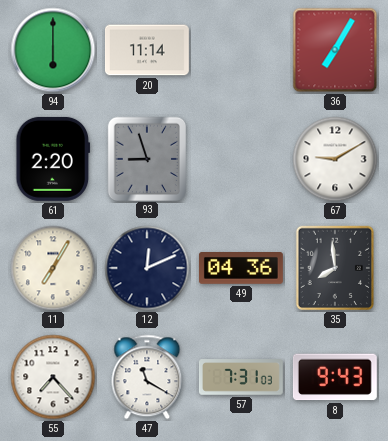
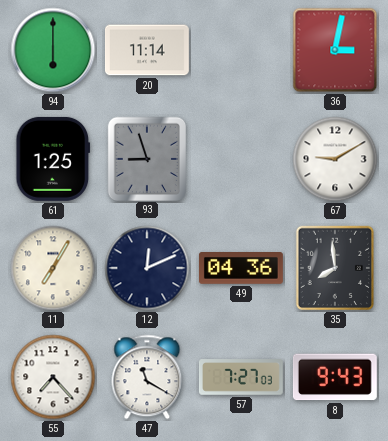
36: 7:05 -> 3:02
61: 2:20 -> 1:25
57: 7:31 -> 7:27
